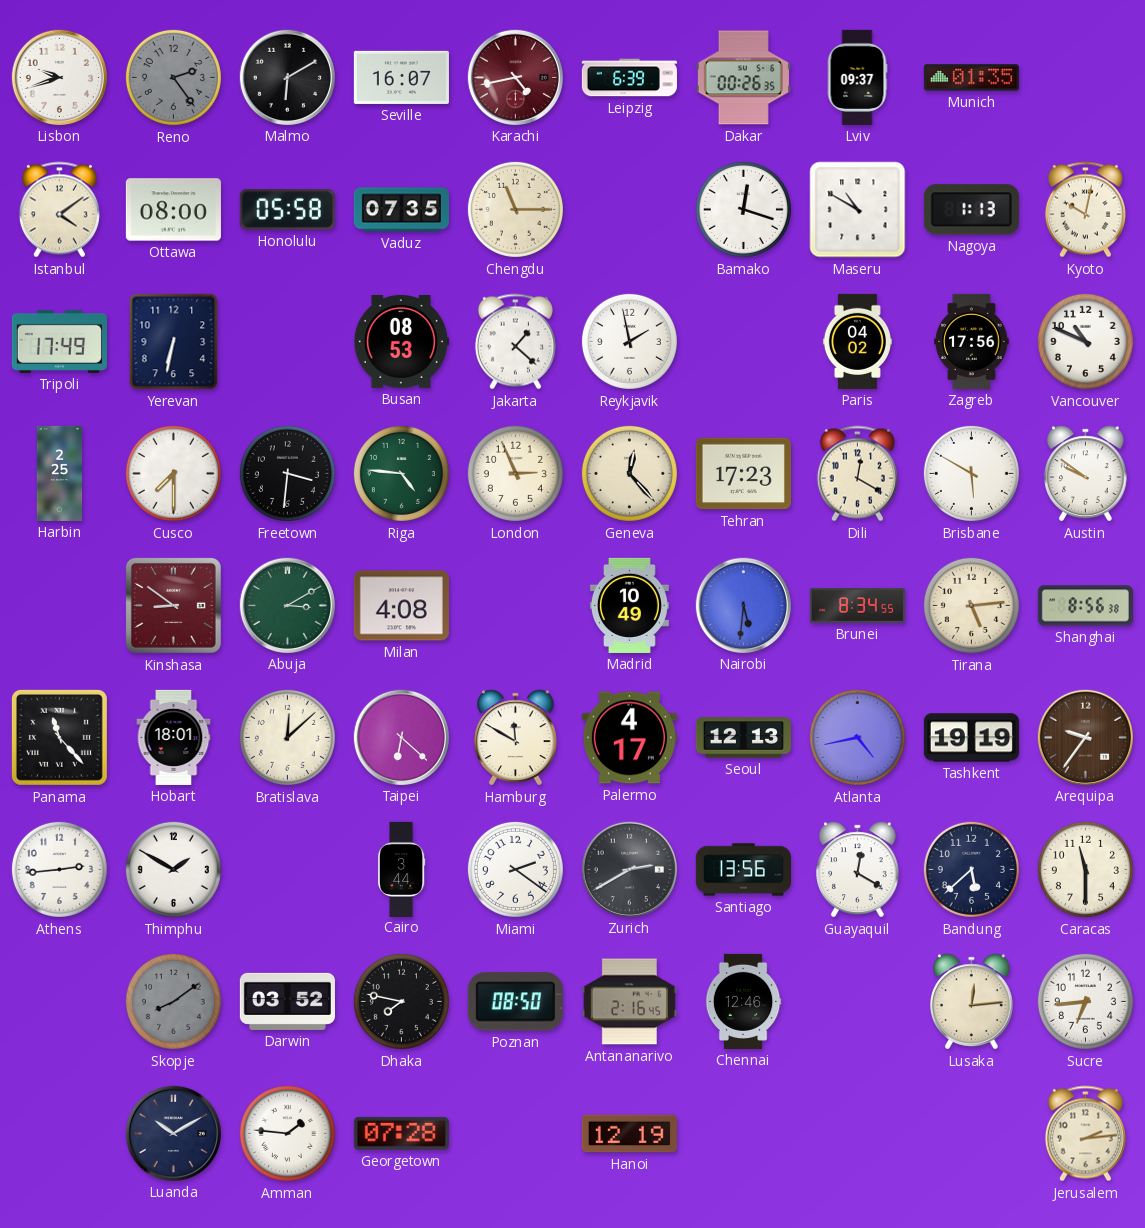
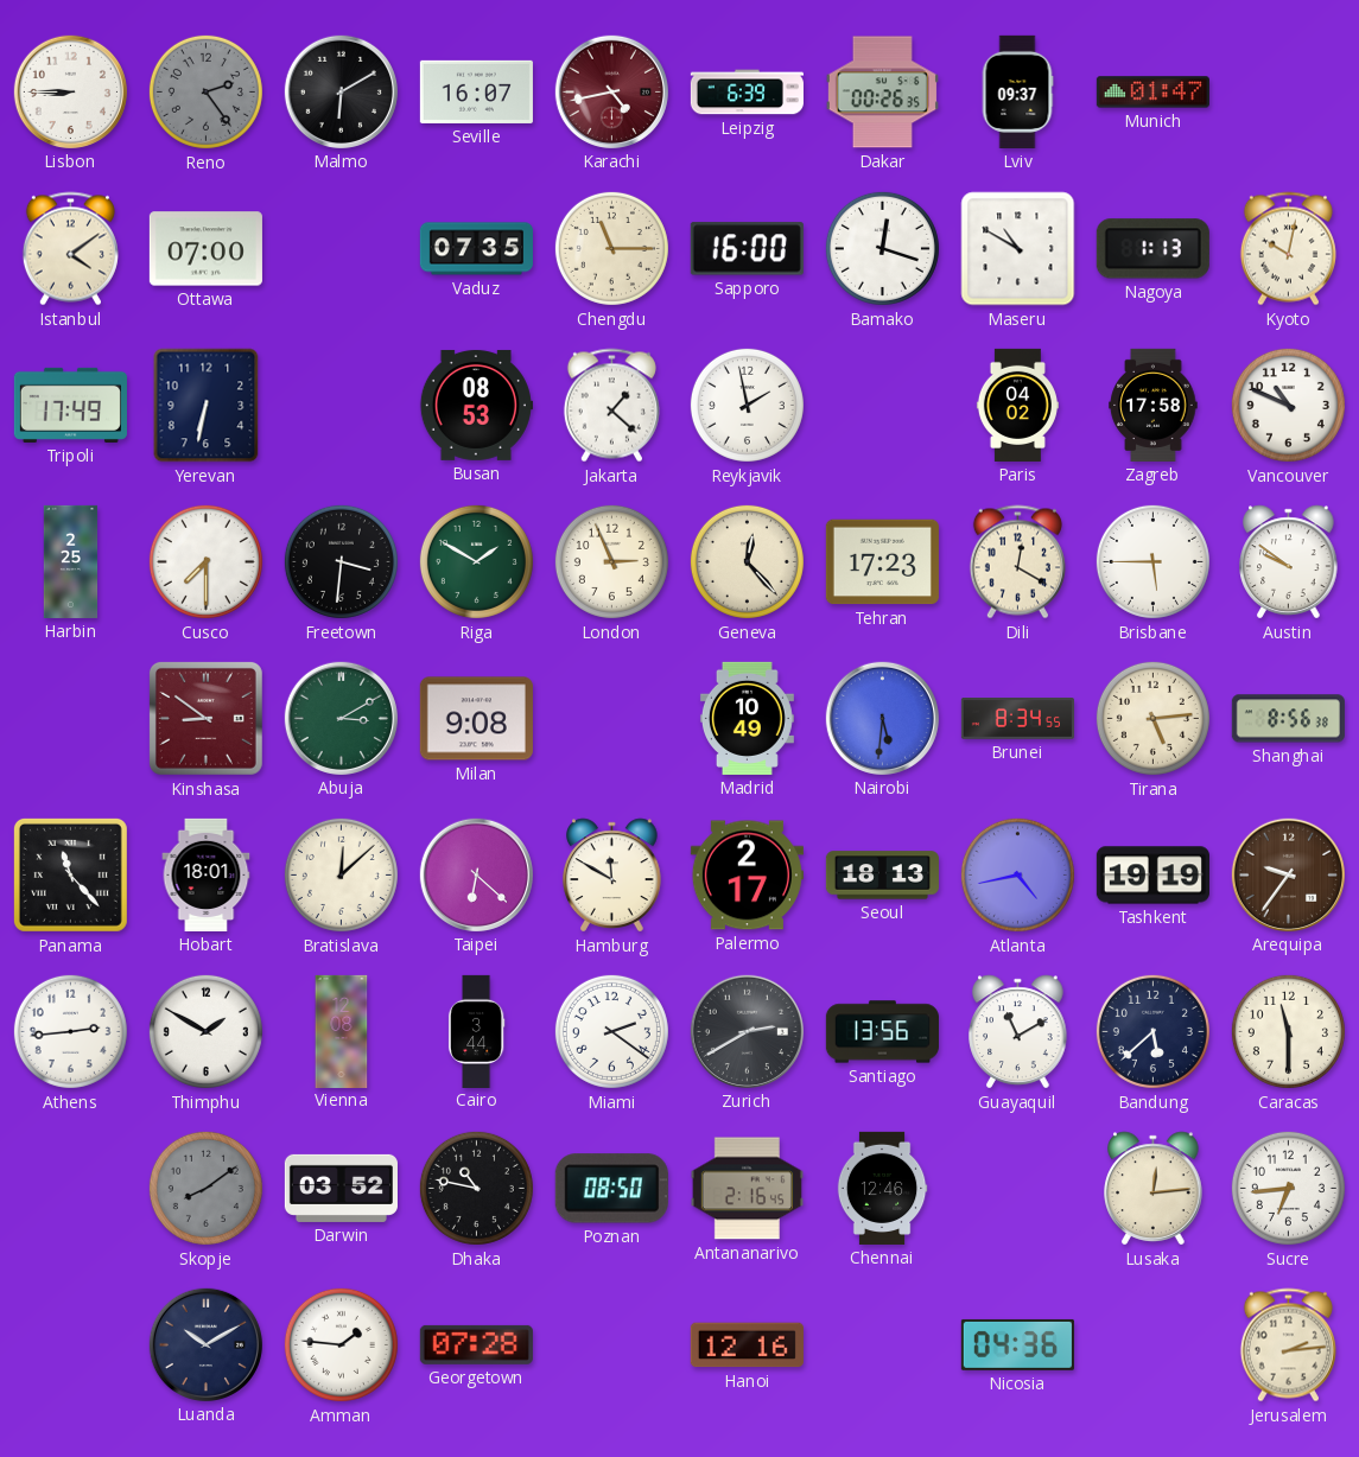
Lisbon: 9:42 -> 8:45
Munich: 01:35 -> 01:47
Ottawa: 08:00 -> 07:00
Honolulu: 05:58 -> none
Sapporo: none -> 16:00
Zagreb: 17:56 -> 17:58
Riga: 4:46 -> 1:50
Brisbane: 5:50 -> 5:45
Milan: 4:08 -> 9:08
Palermo: 4:17 -> 2:17
Seoul: 12:13 -> 18:13
Vienna: none -> 12:08
Guayaquil: 12:20 -> 11:10
Dhaka: 7:47 -> 10:47
Hanoi: 12:19 -> 12:16
Nicosia: none -> 04:36
